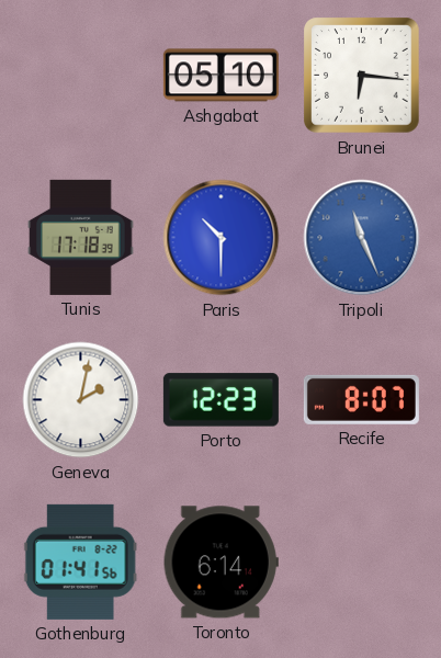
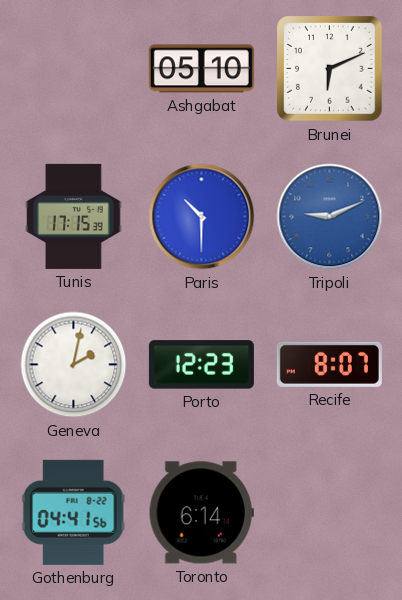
Brunei: 6:16 -> 6:11
Tunis: 17:18 -> 17:15
Tripoli: 11:26 -> 9:11
Gothenburg: 01:41 -> 04:41
